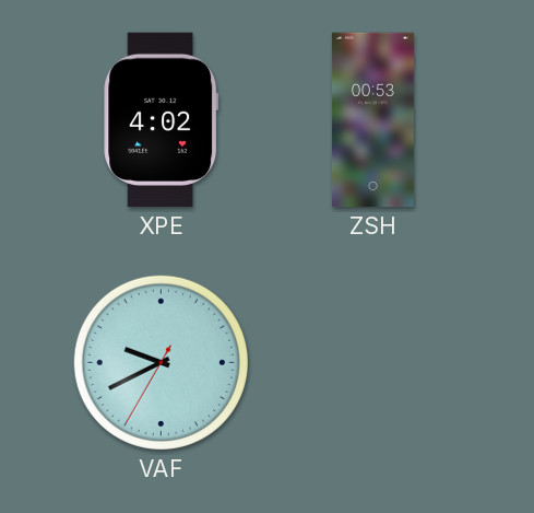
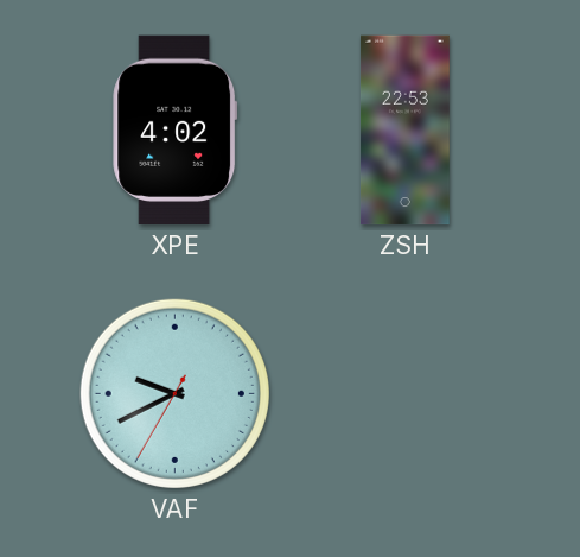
ZSH: 00:53 -> 22:53
